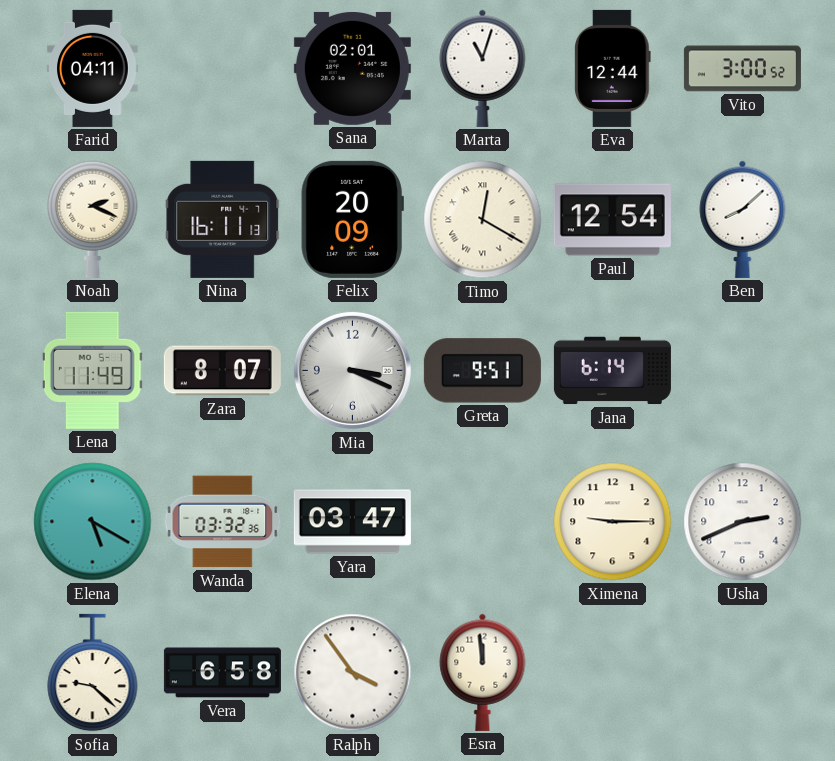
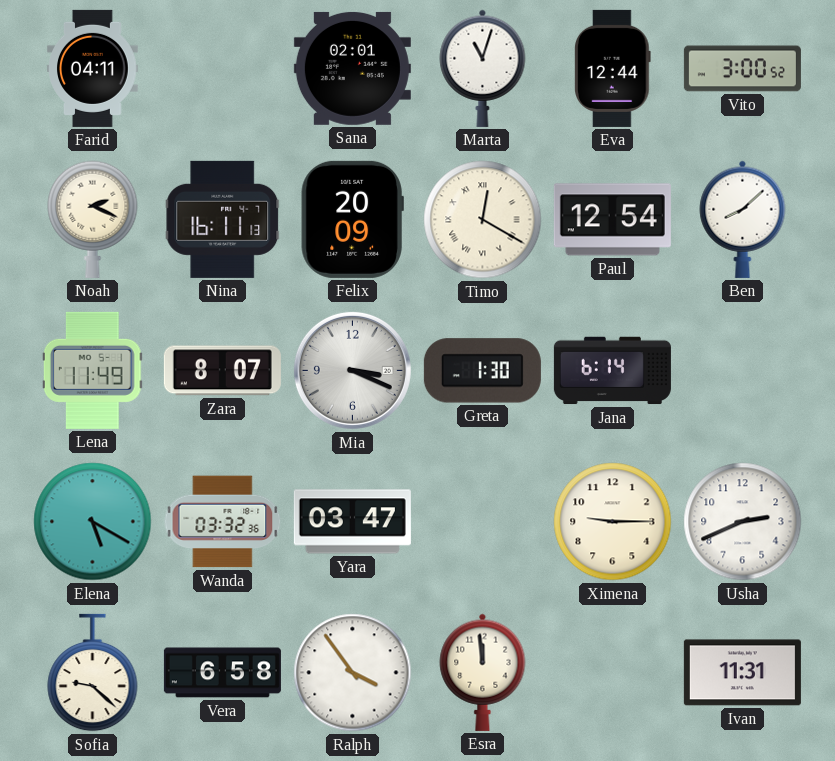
Greta: 9:51 -> 1:30
Ivan: none -> 11:31
